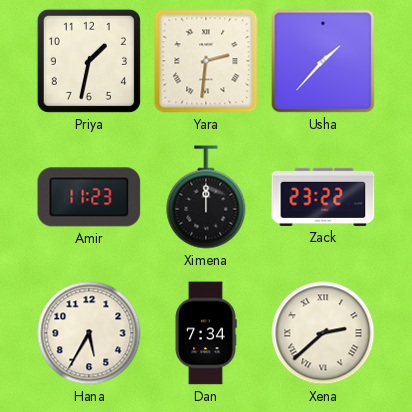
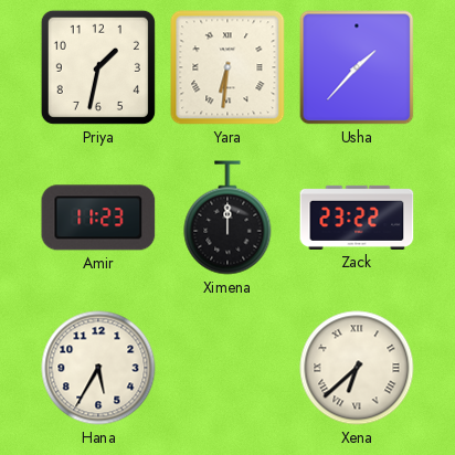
Yara: 2:31 -> 6:31
Dan: 7:34 -> none
Xena: 2:38 -> 6:38
